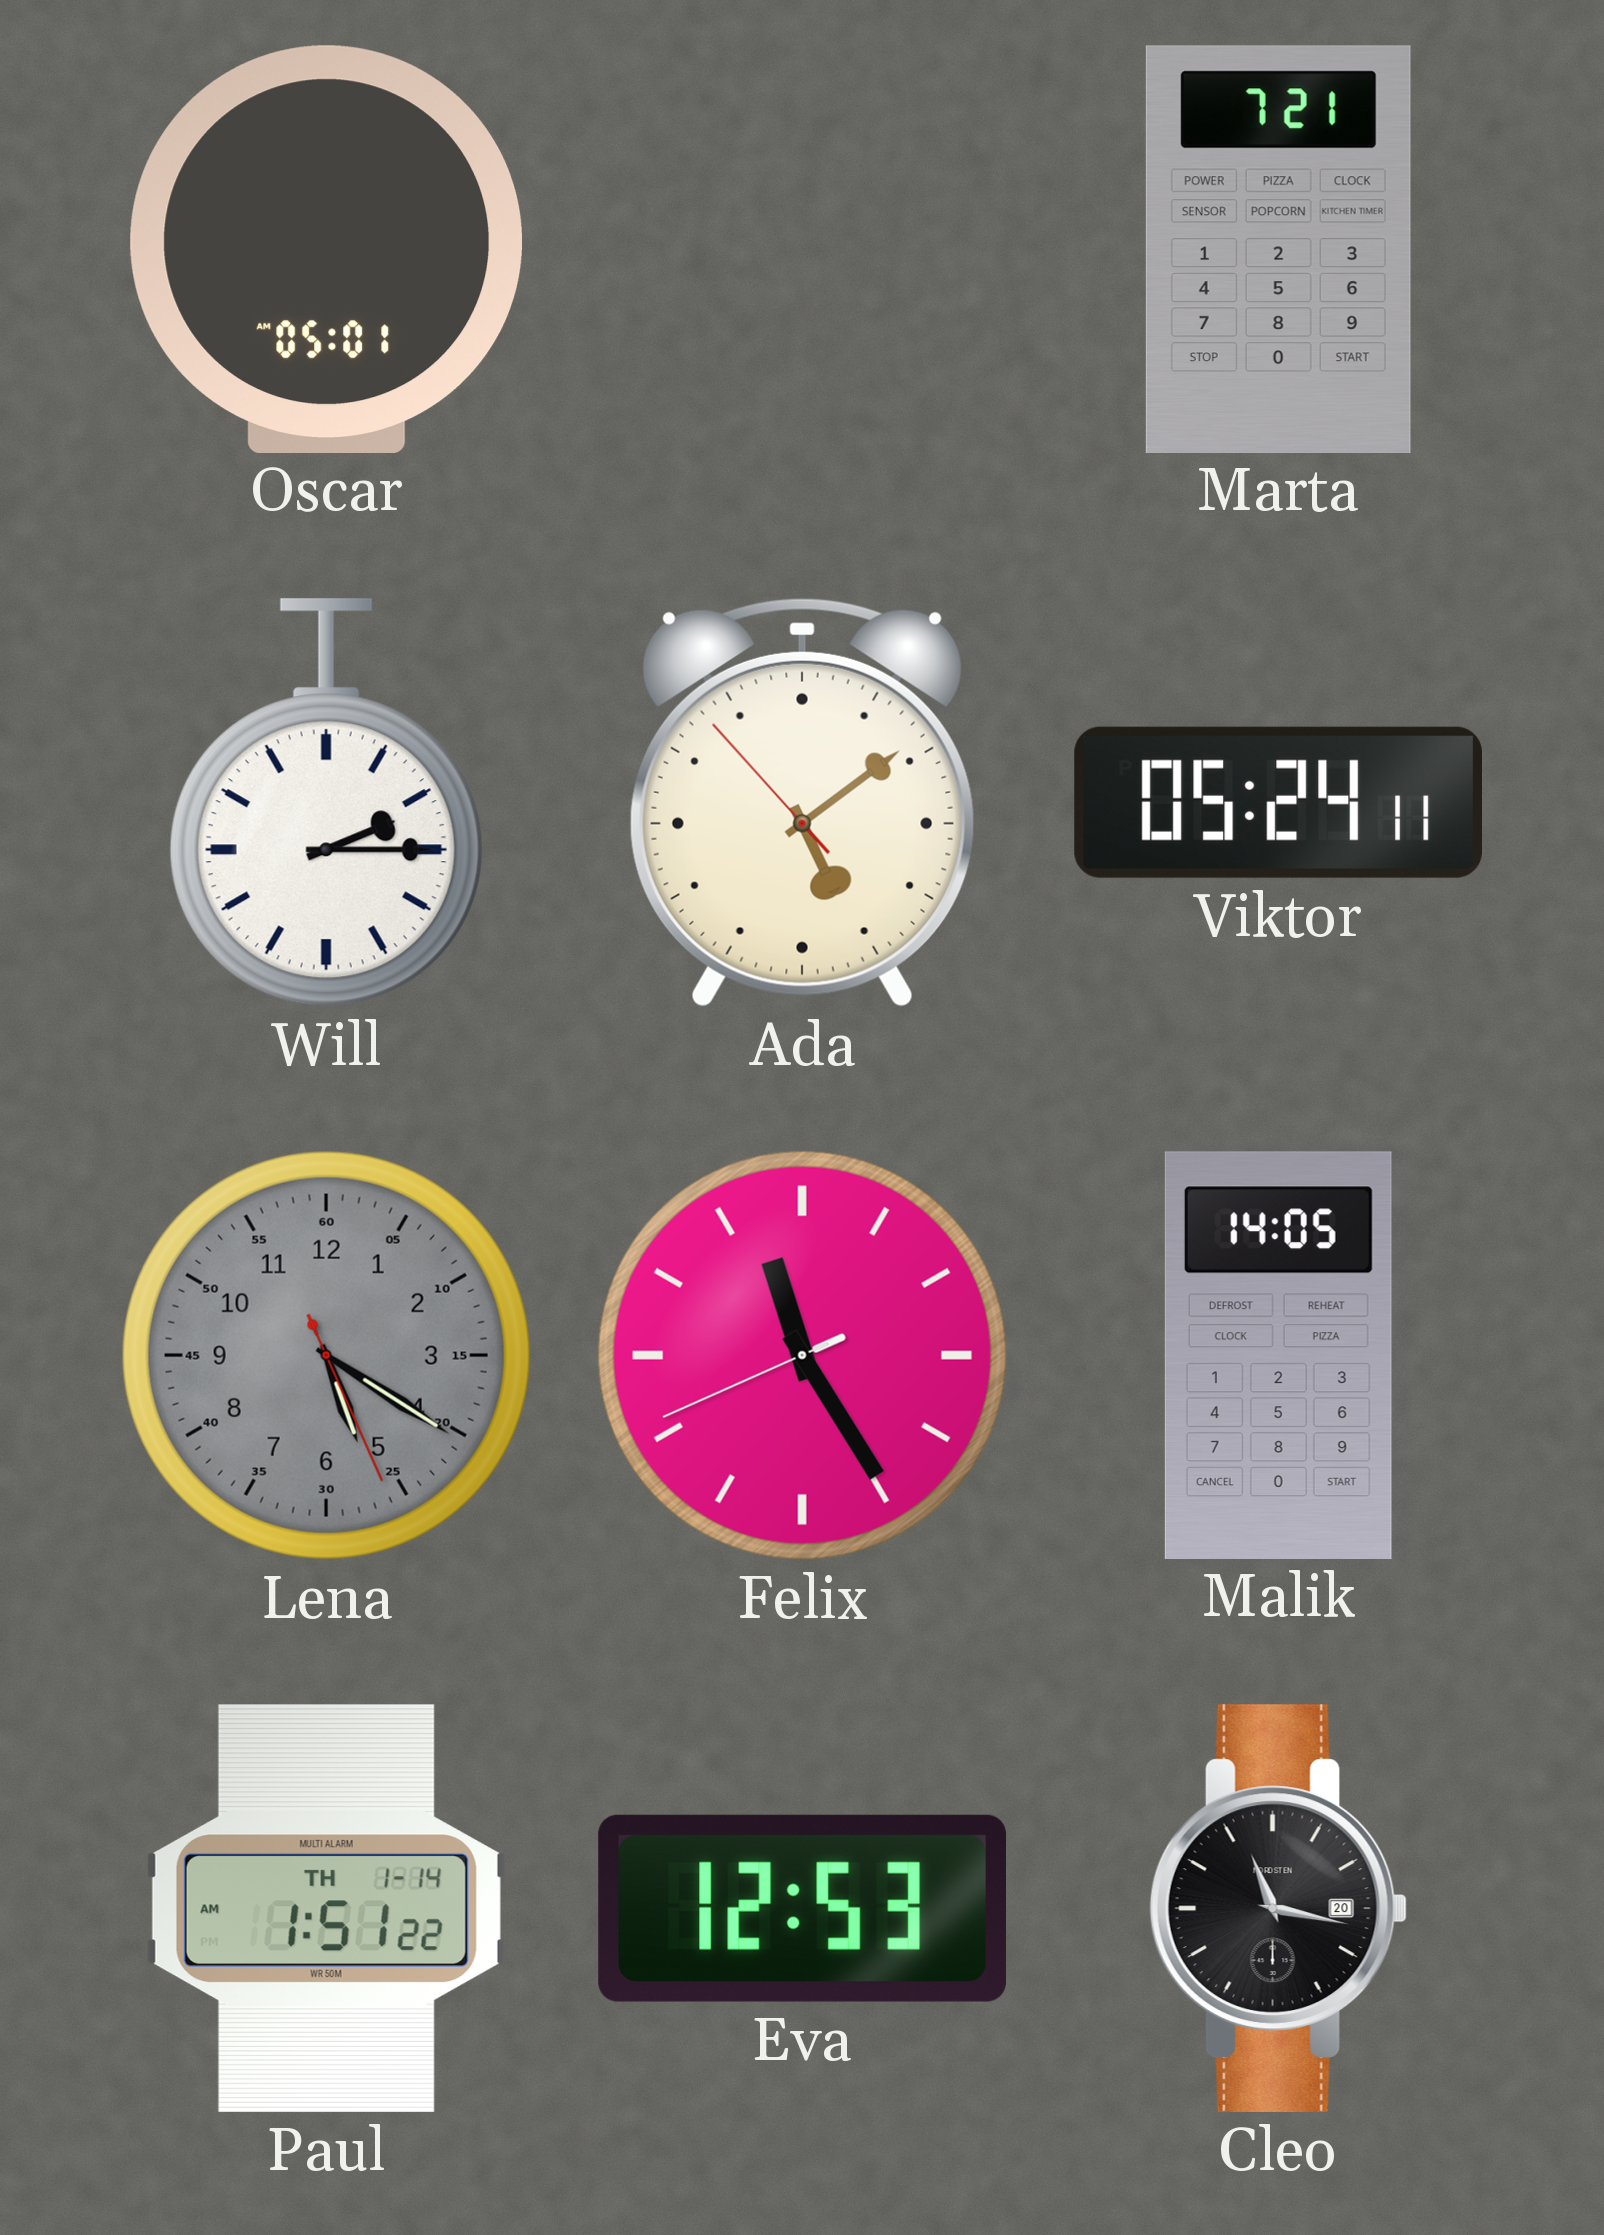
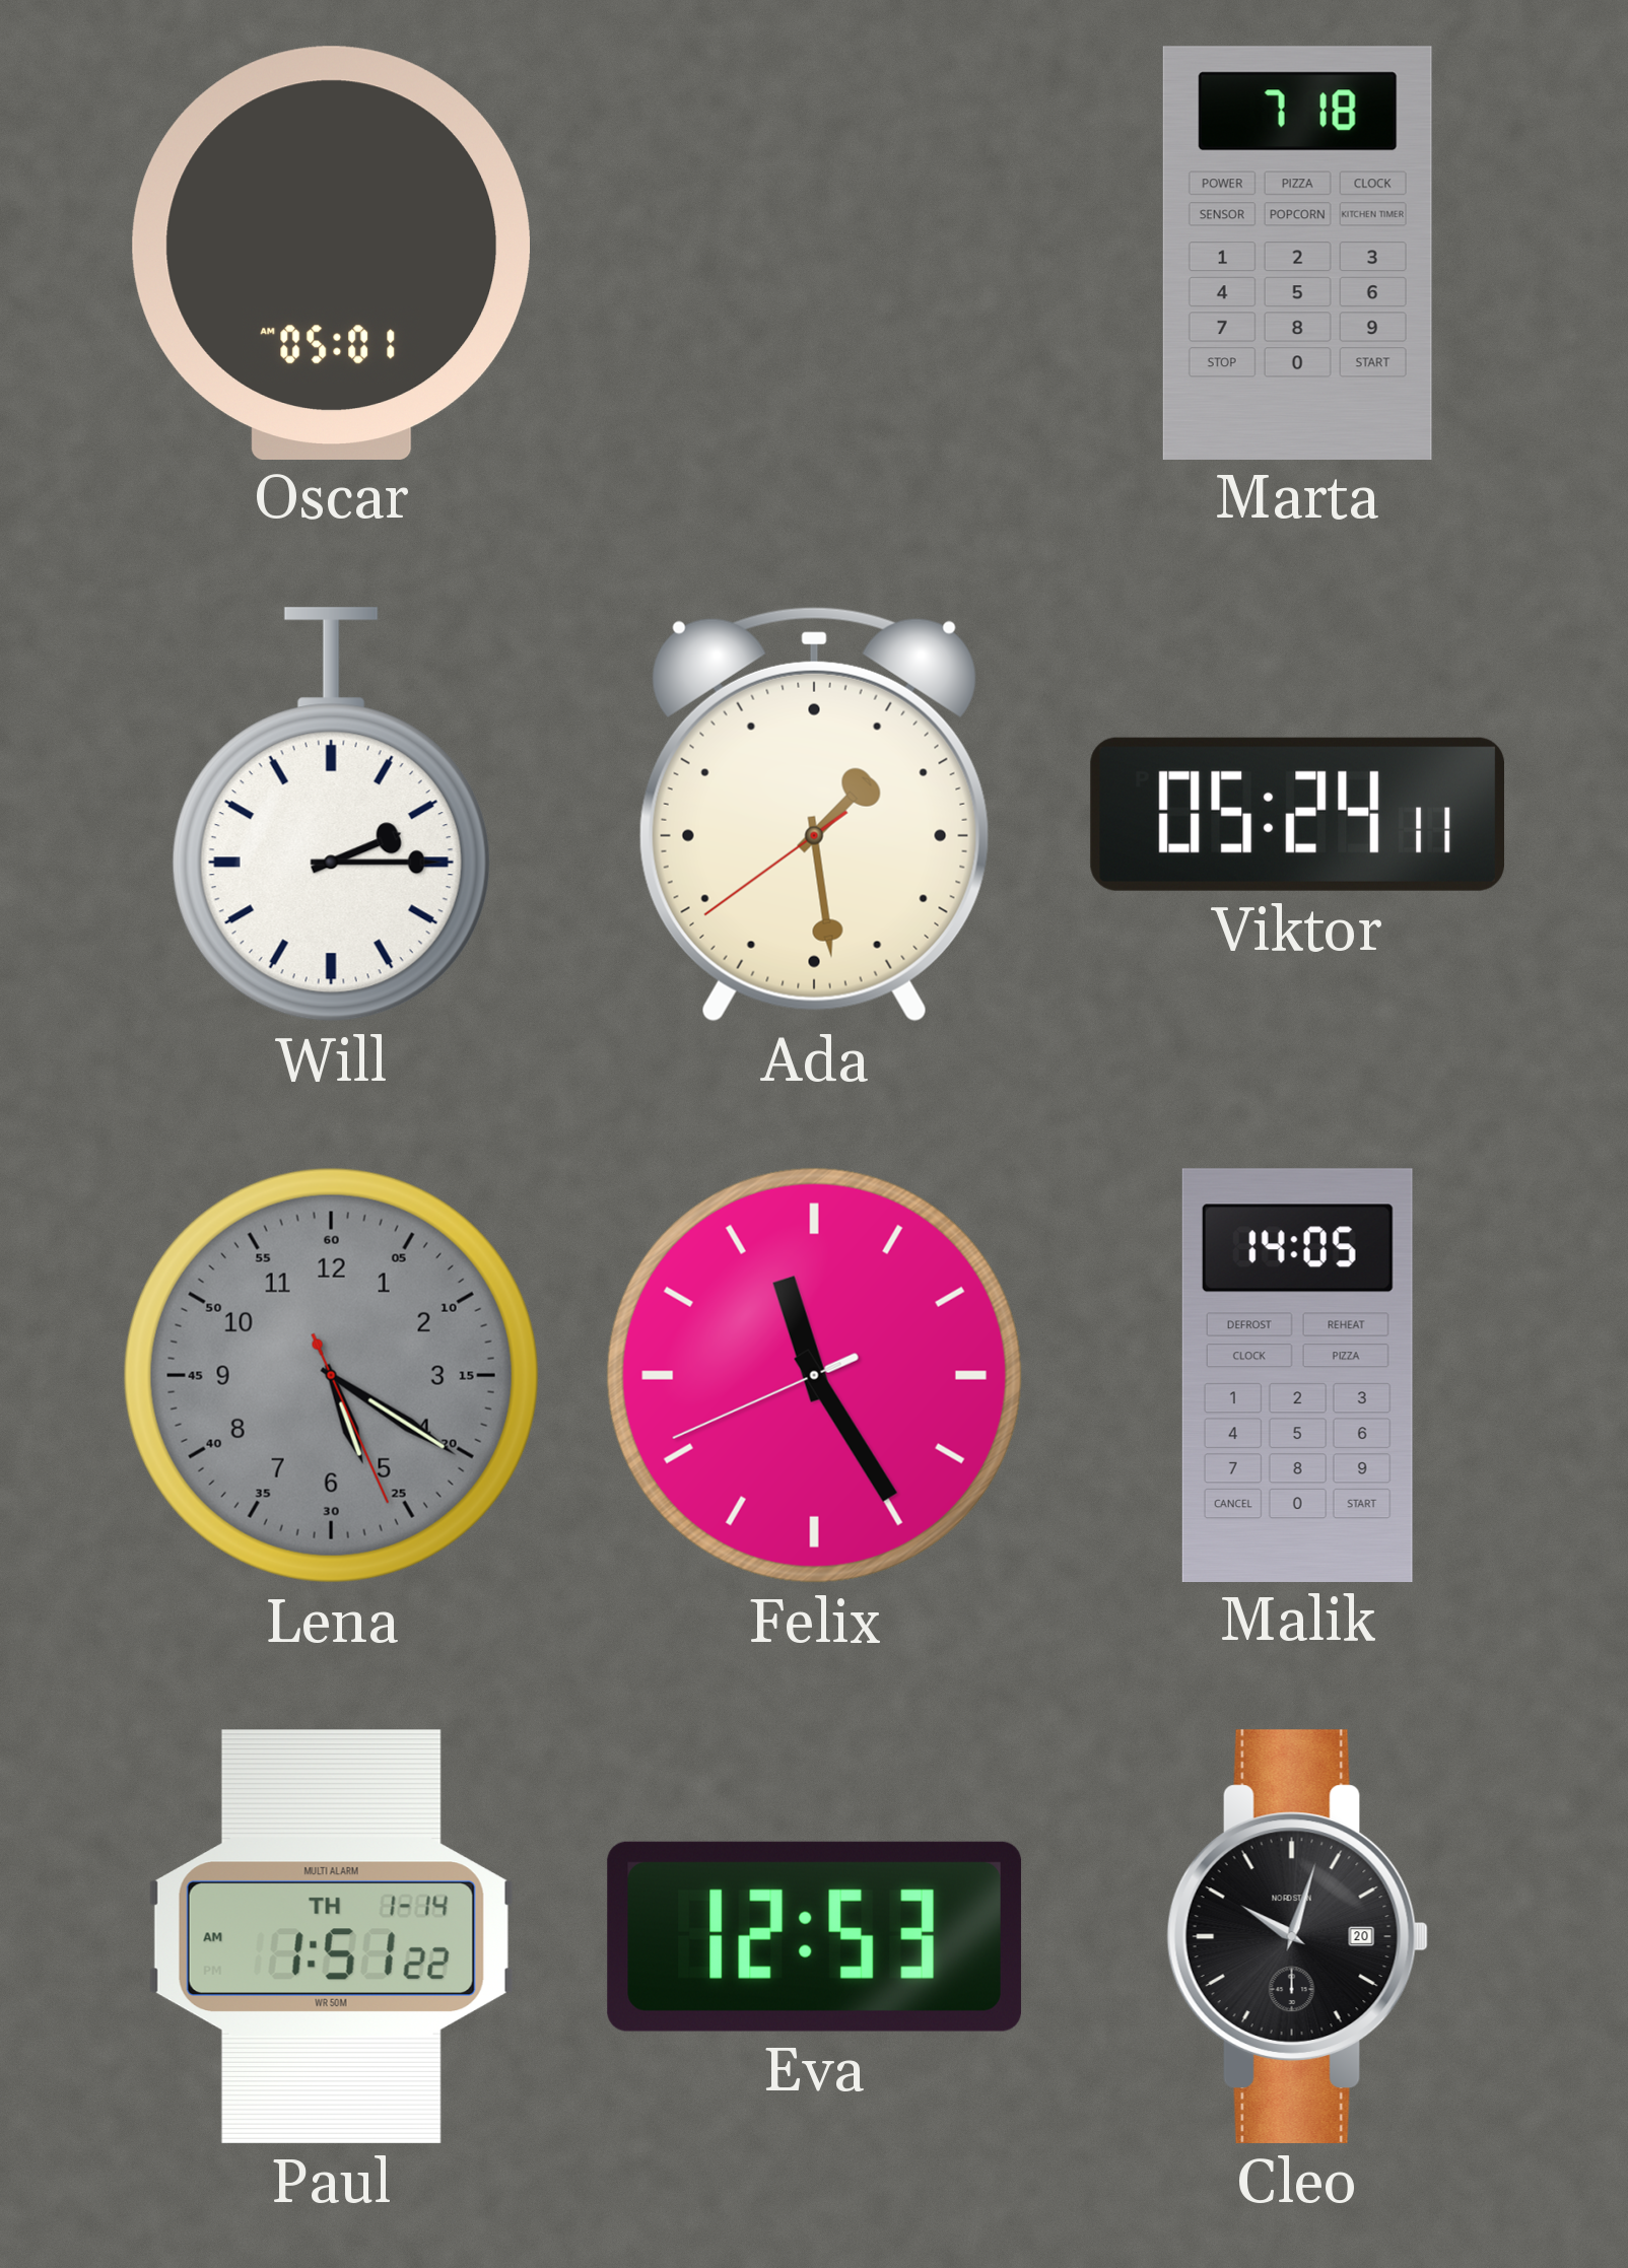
Marta: 7:21 -> 7:18
Ada: 5:08 -> 1:28
Cleo: 11:17 -> 10:03
